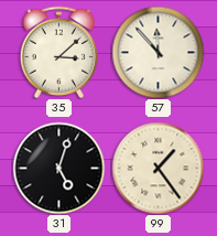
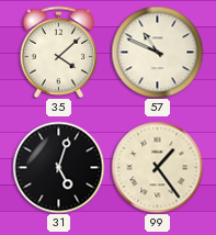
35: 3:08 -> 4:08
57: 11:53 -> 10:49
